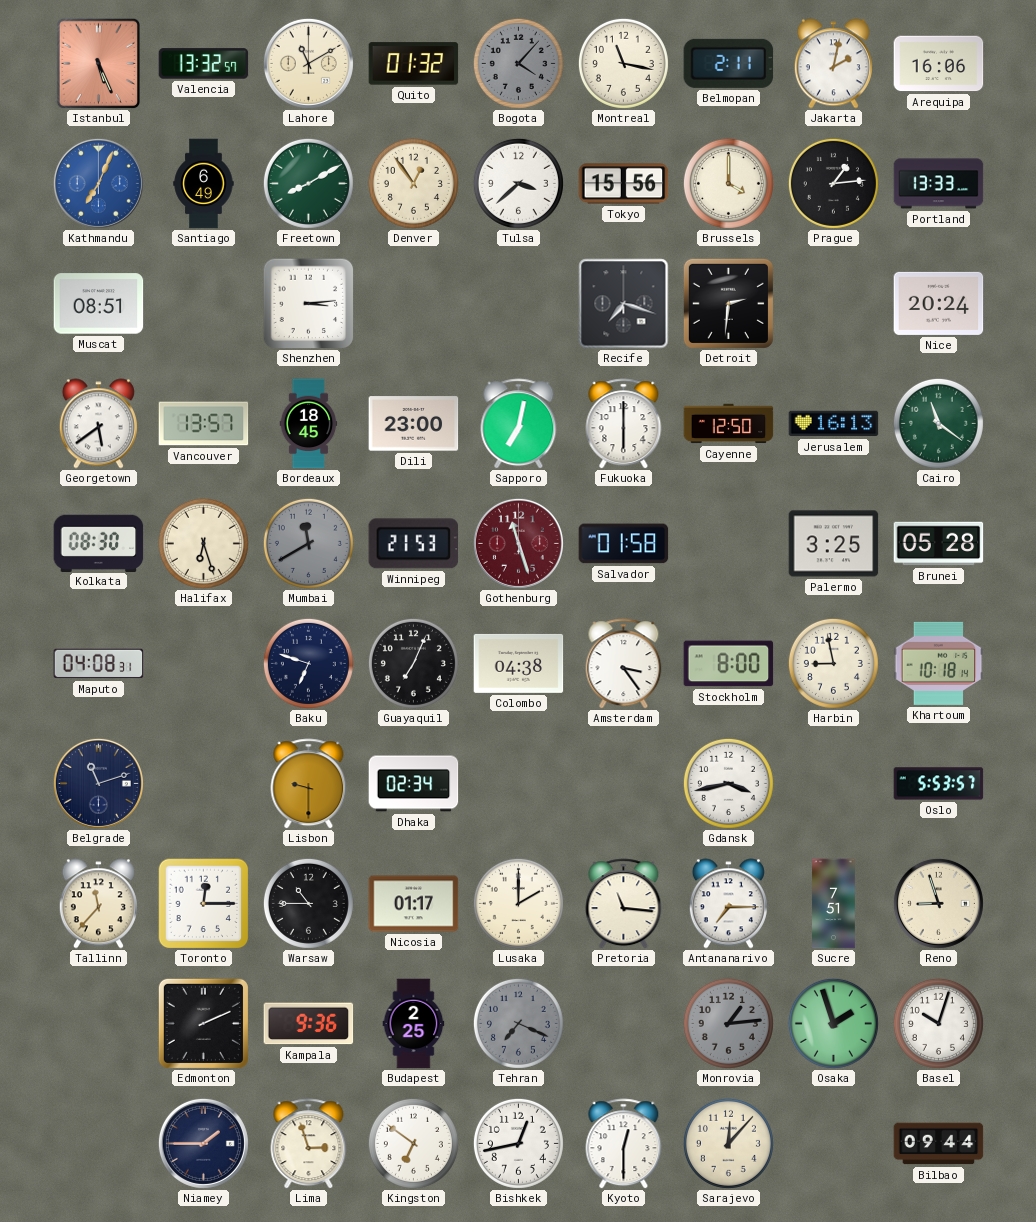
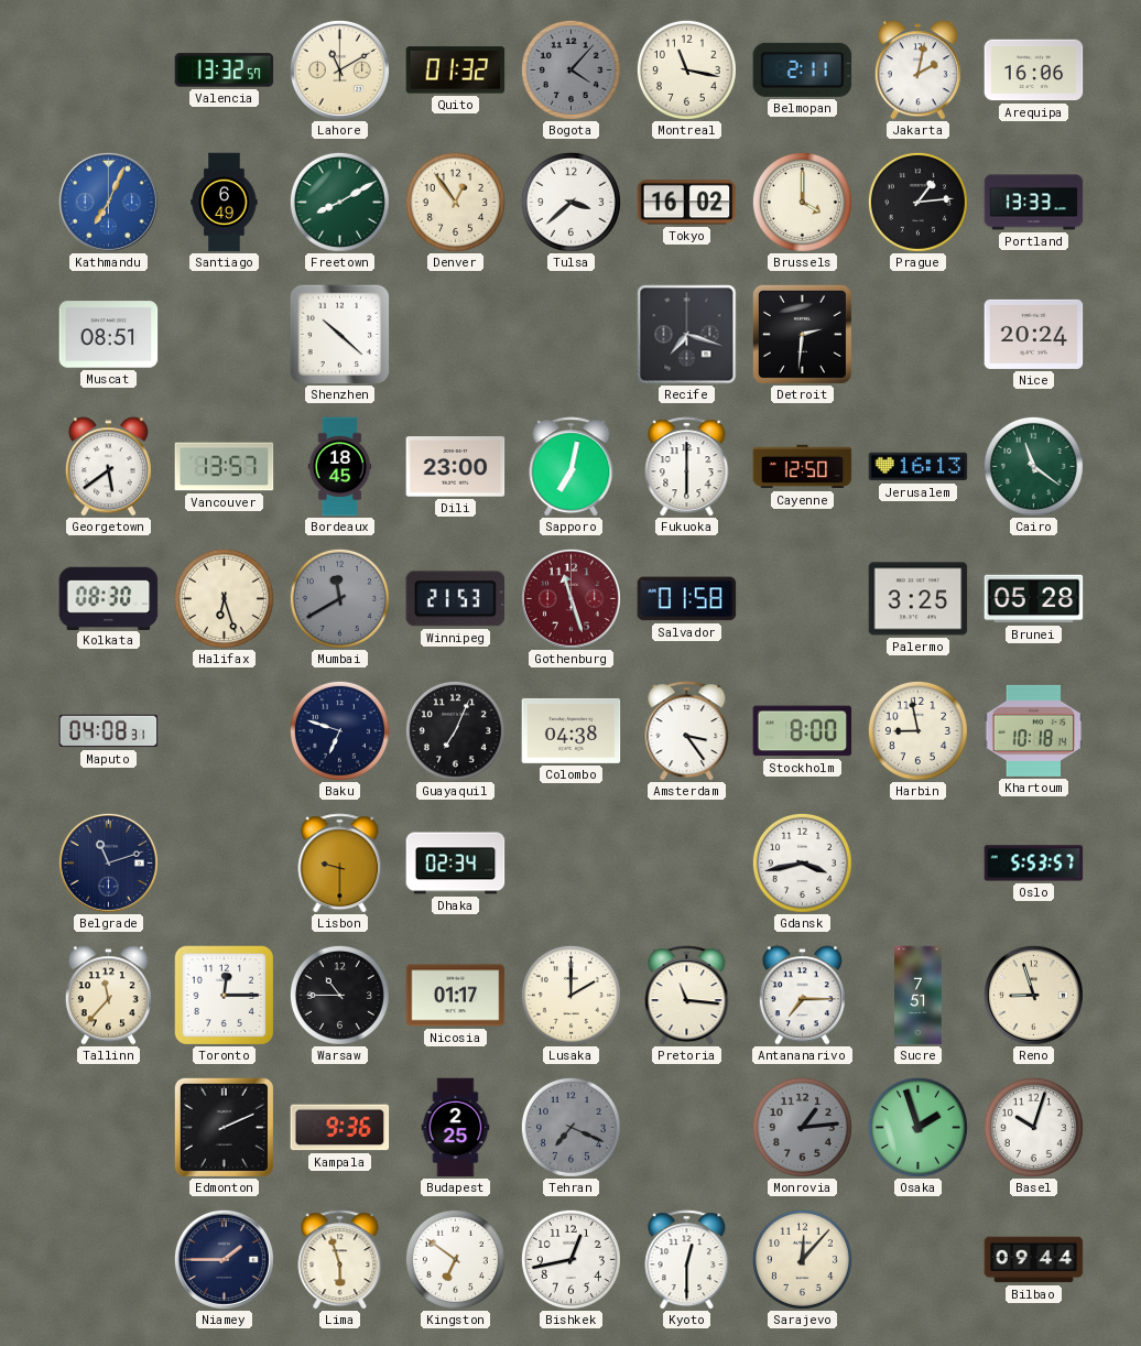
Istanbul: 5:26 -> none
Tokyo: 15:56 -> 16:02
Shenzhen: 3:14 -> 10:22
Lima: 2:57 -> 5:57
